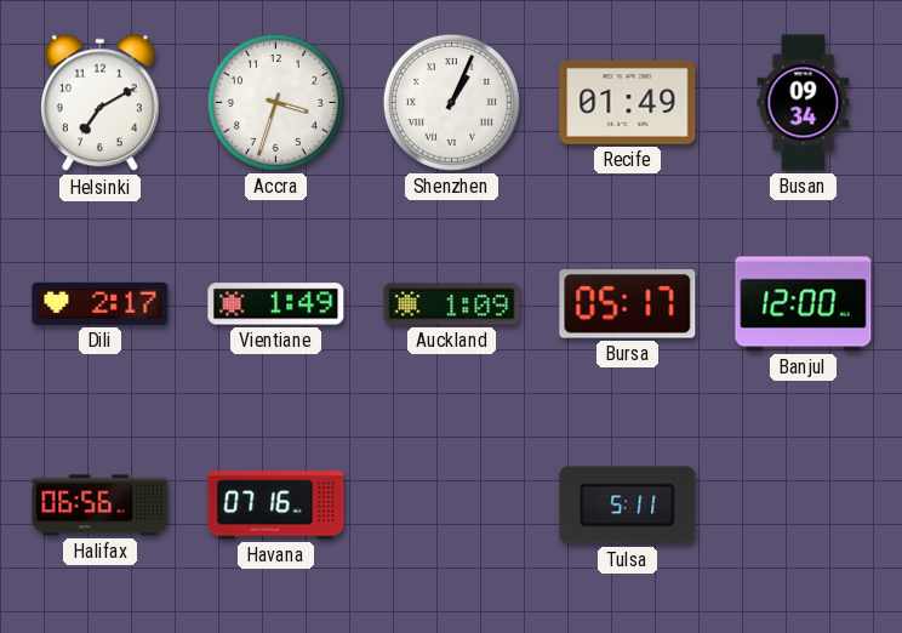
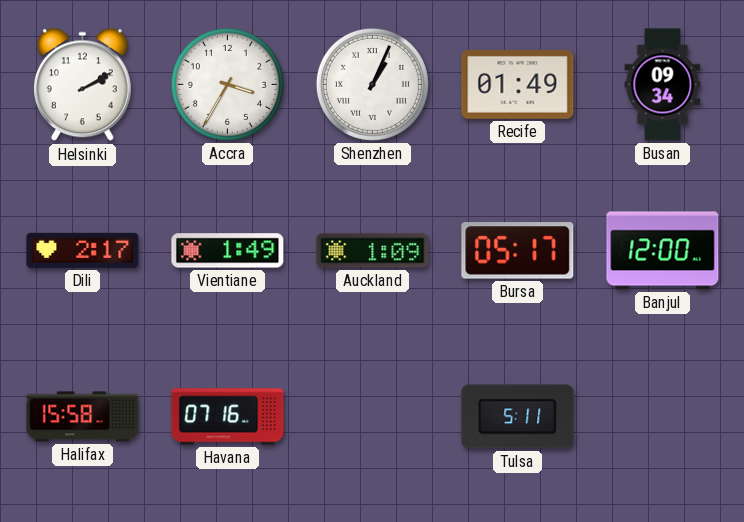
Helsinki: 7:10 -> 2:10
Accra: 3:33 -> 3:35
Halifax: 06:56 -> 15:58
